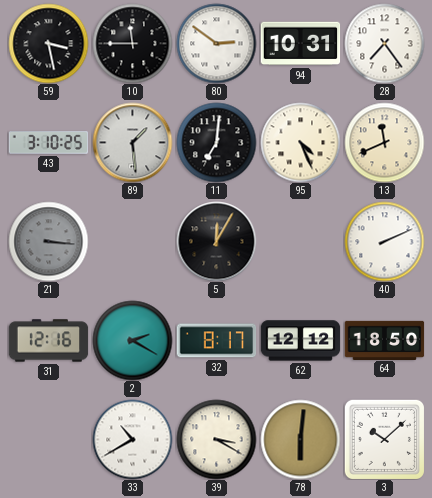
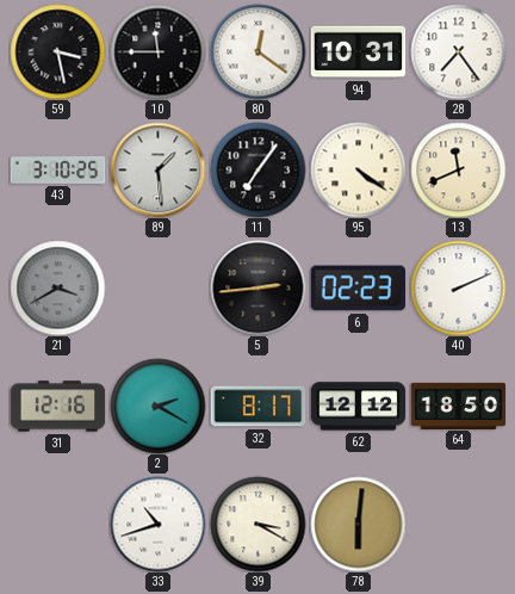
80: 2:51 -> 12:21
11: 7:01 -> 7:06
95: 4:26 -> 4:21
21: 3:16 -> 3:40
5: 12:05 -> 2:44
6: none -> 02:23
33: 10:40 -> 10:42
3: 10:08 -> none
